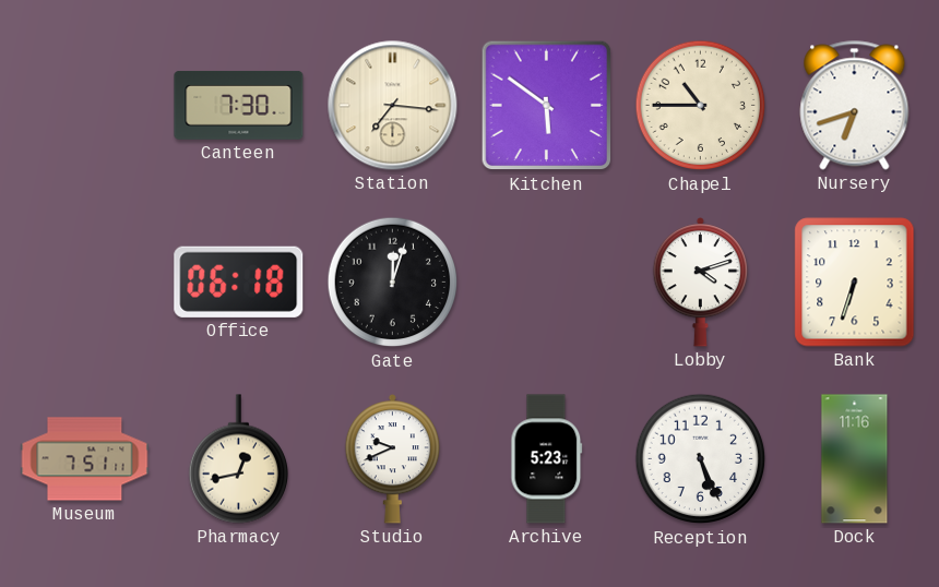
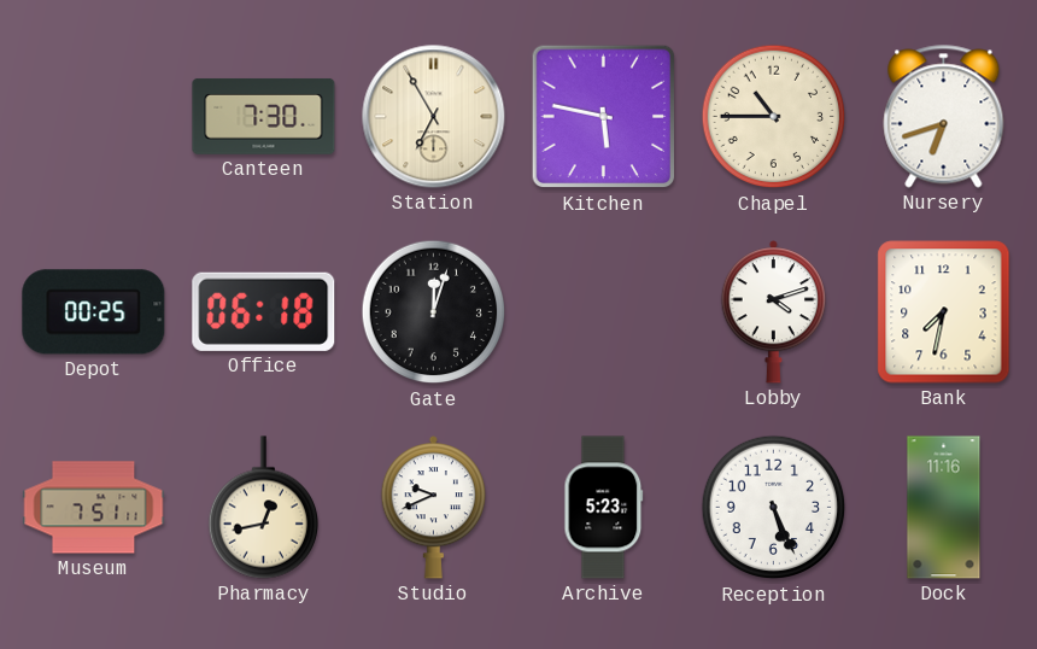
Station: 7:16 -> 6:55
Kitchen: 5:51 -> 5:47
Depot: none -> 00:25
Bank: 6:33 -> 7:32
